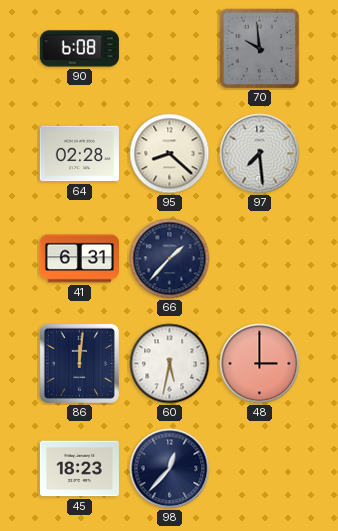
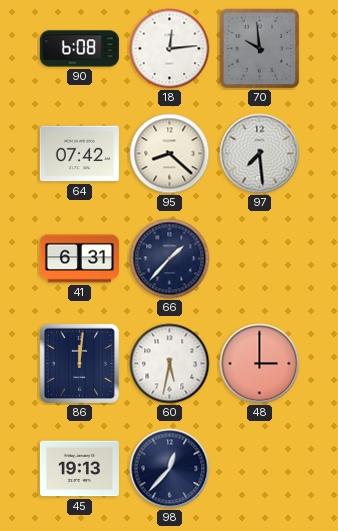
18: none -> 12:14
64: 02:28 -> 07:42
45: 18:23 -> 19:13
